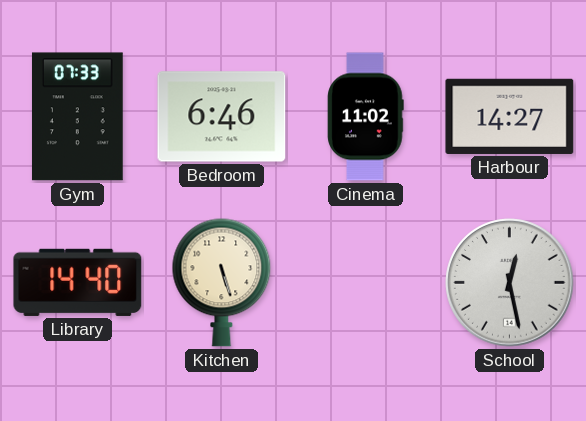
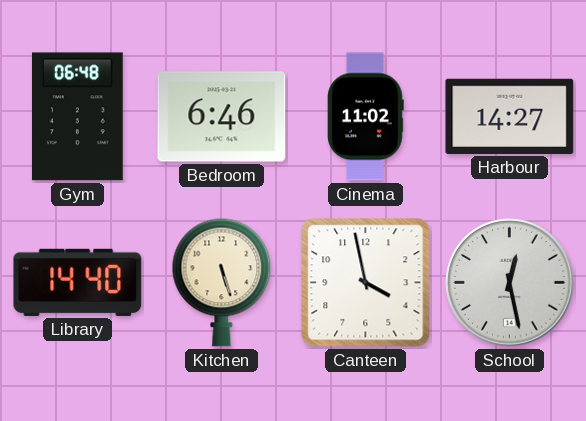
Gym: 07:33 -> 06:48
Canteen: none -> 3:58
